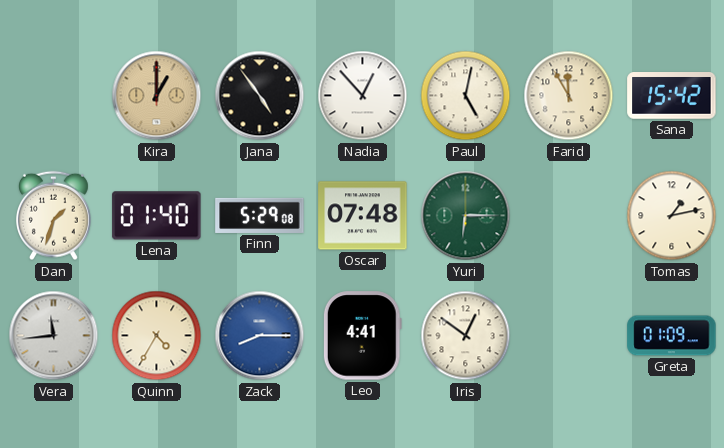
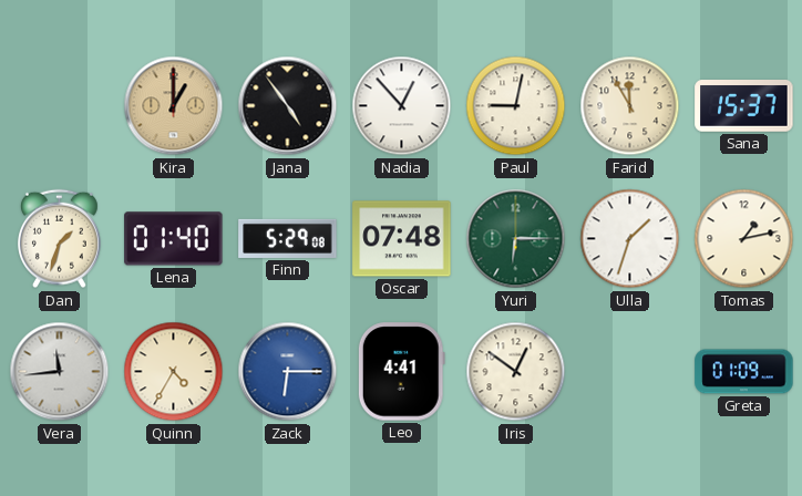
Paul: 5:02 -> 9:02
Sana: 15:42 -> 15:37
Ulla: none -> 1:33
Zack: 8:15 -> 6:15
